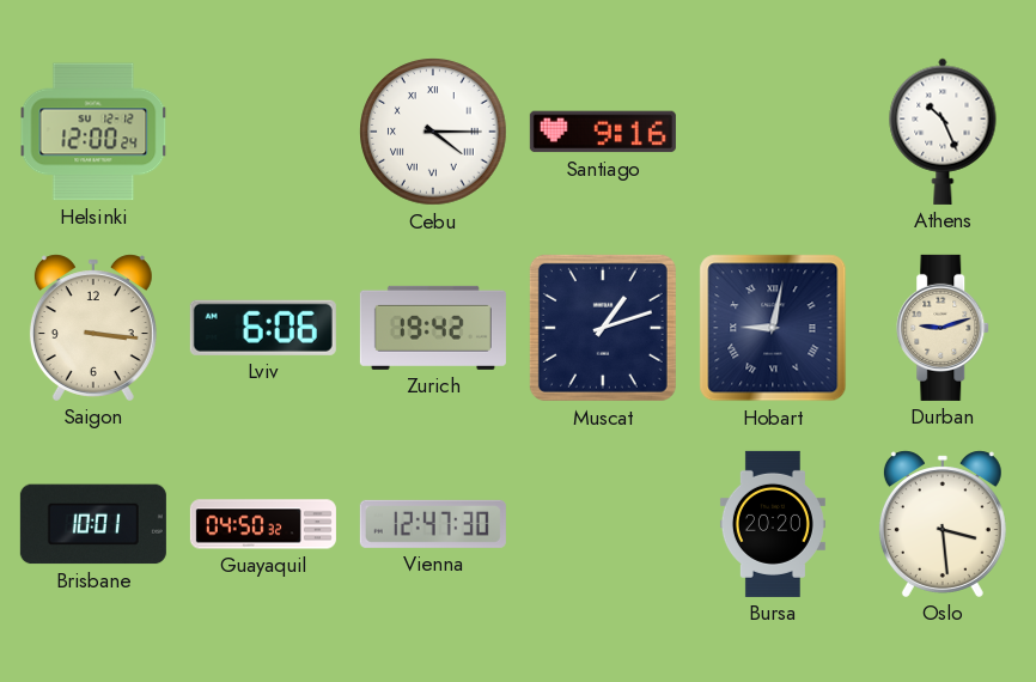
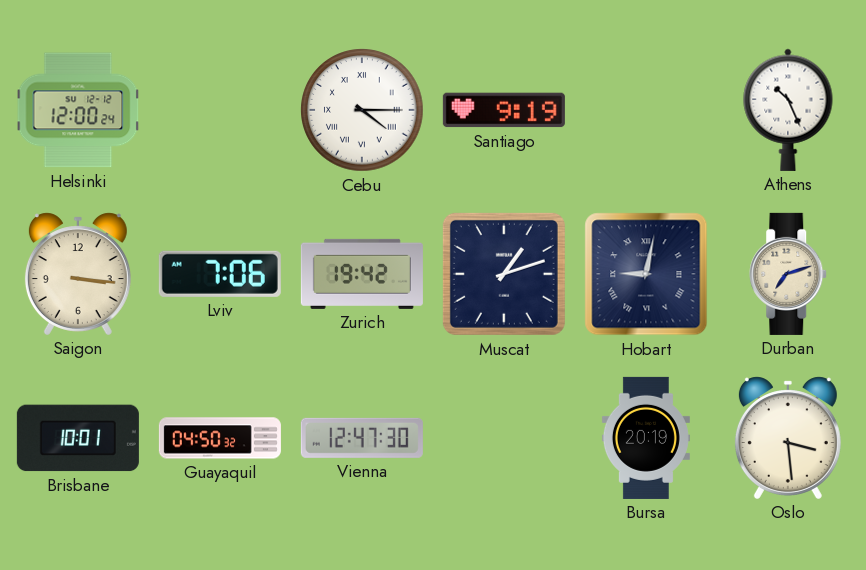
Santiago: 9:16 -> 9:19
Lviv: 6:06 -> 7:06
Durban: 9:12 -> 7:12
Bursa: 20:20 -> 20:19
